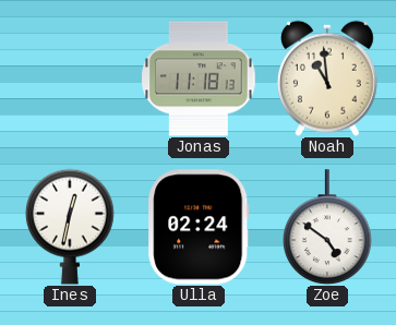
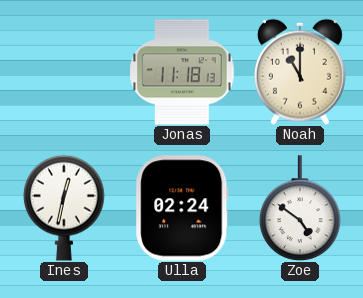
Noah: 10:59 -> 11:00
